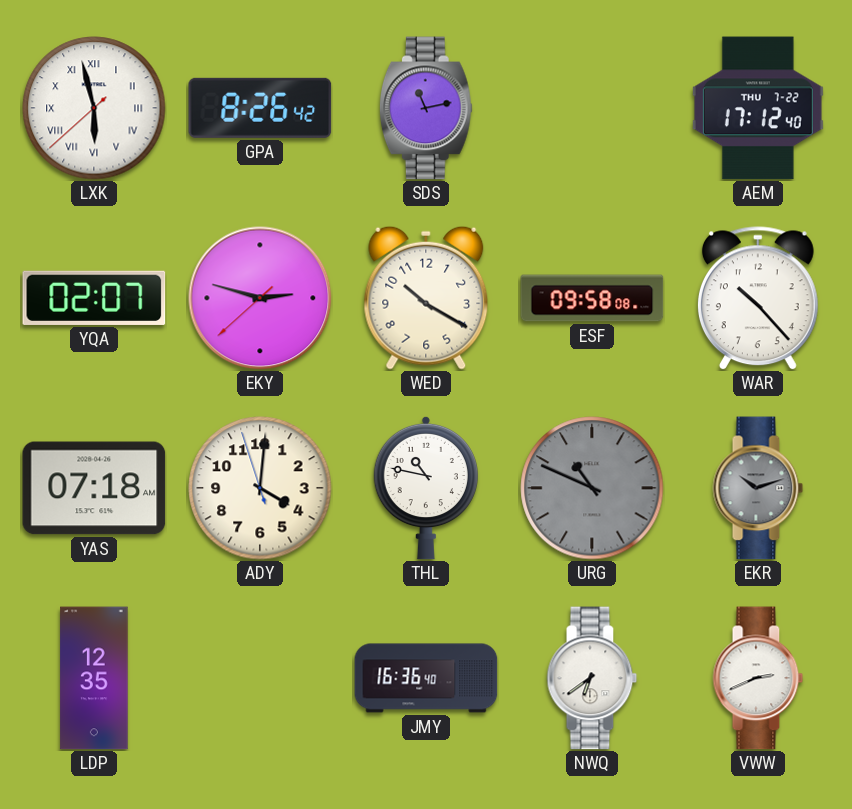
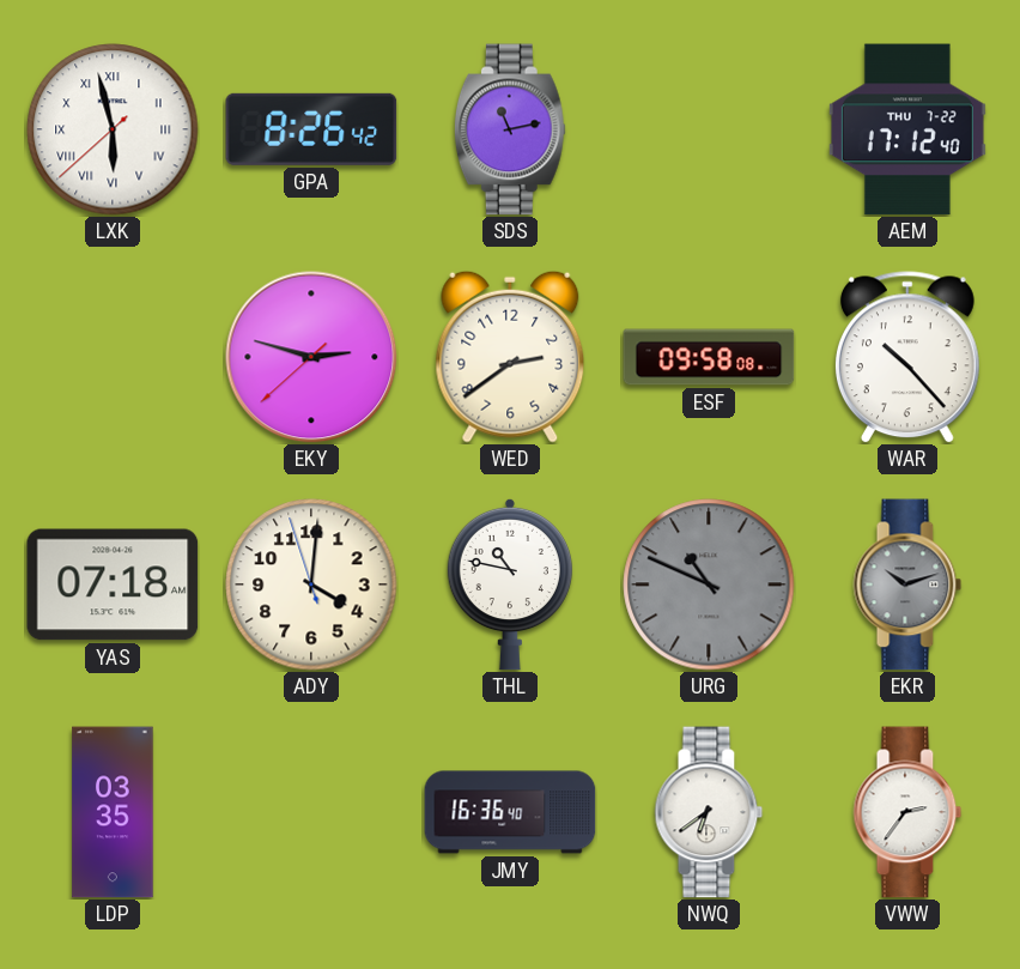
YQA: 02:07 -> none
WED: 10:20 -> 2:39
LDP: 12:35 -> 03:35
VWW: 2:41 -> 2:36
